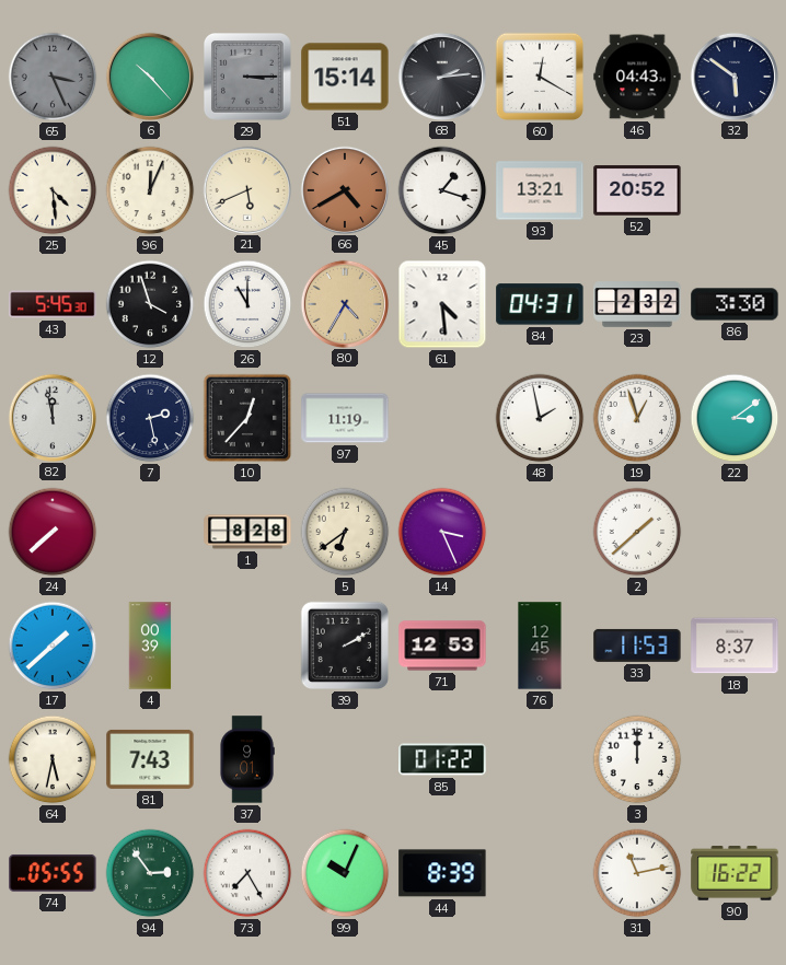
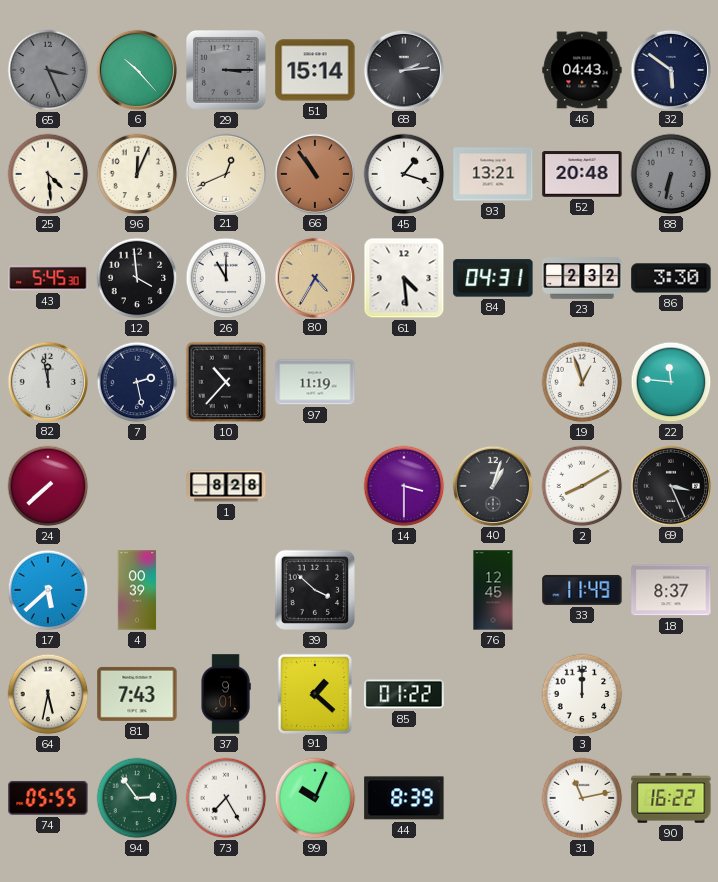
60: 12:20 -> none
21: 5:41 -> 12:41
66: 4:40 -> 10:54
52: 20:52 -> 20:48
88: none -> 6:32
12: 3:57 -> 3:59
10: 12:37 -> 10:37
48: 1:58 -> none
22: 3:09 -> 11:46
5: 6:39 -> none
14: 3:26 -> 3:30
40: none -> 1:03
2: 1:38 -> 8:10
69: none -> 3:26
17: 1:38 -> 5:38
39: 2:10 -> 3:52
71: 12:53 -> none
33: 11:53 -> 11:49
91: none -> 1:22
